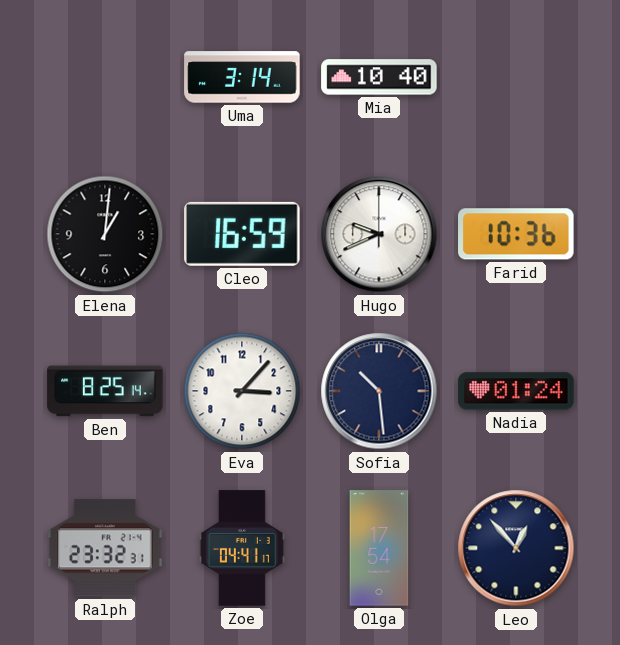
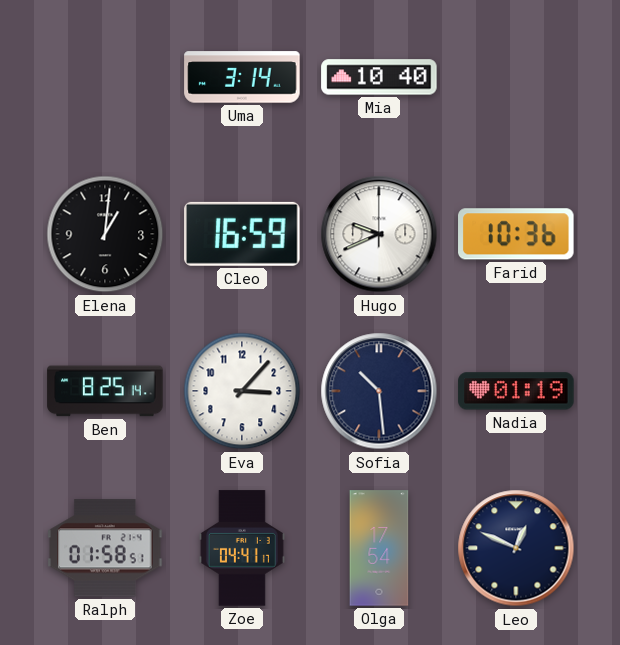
Nadia: 01:24 -> 01:19
Ralph: 23:32 -> 01:58
Leo: 12:53 -> 12:49
